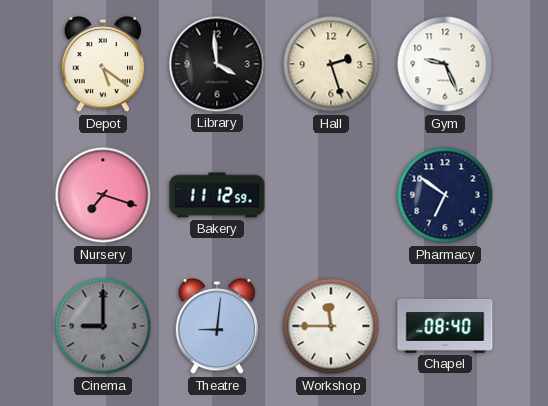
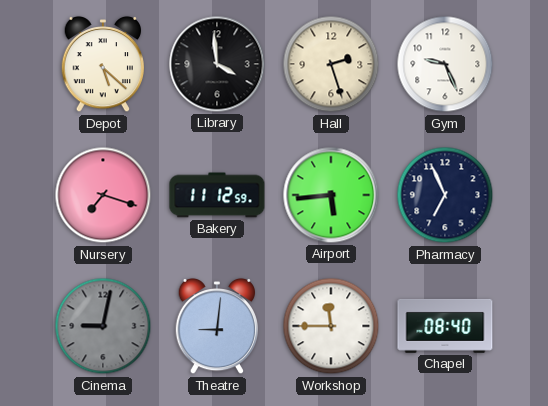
Depot: 5:21 -> 5:22
Airport: none -> 5:44
Pharmacy: 6:51 -> 6:56
Cinema: 9:00 -> 9:02
